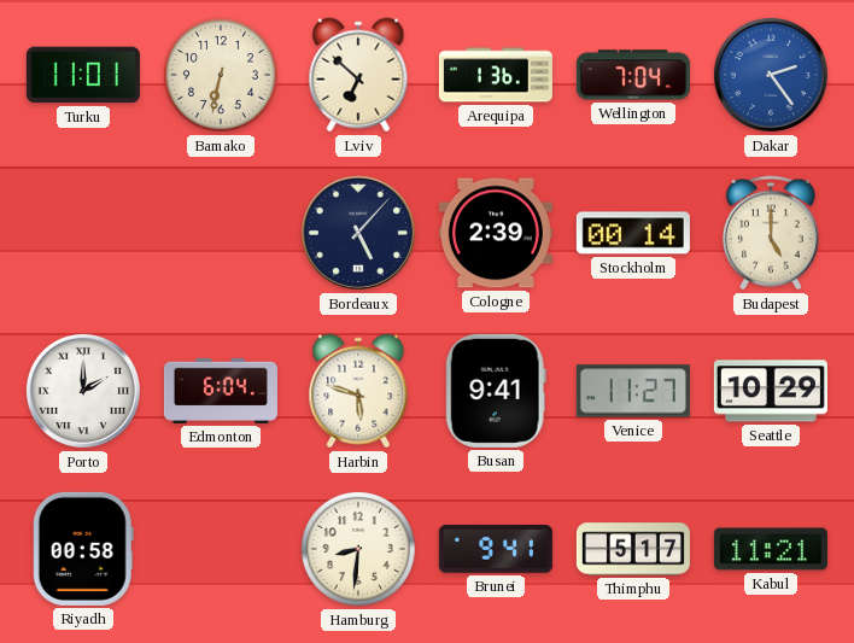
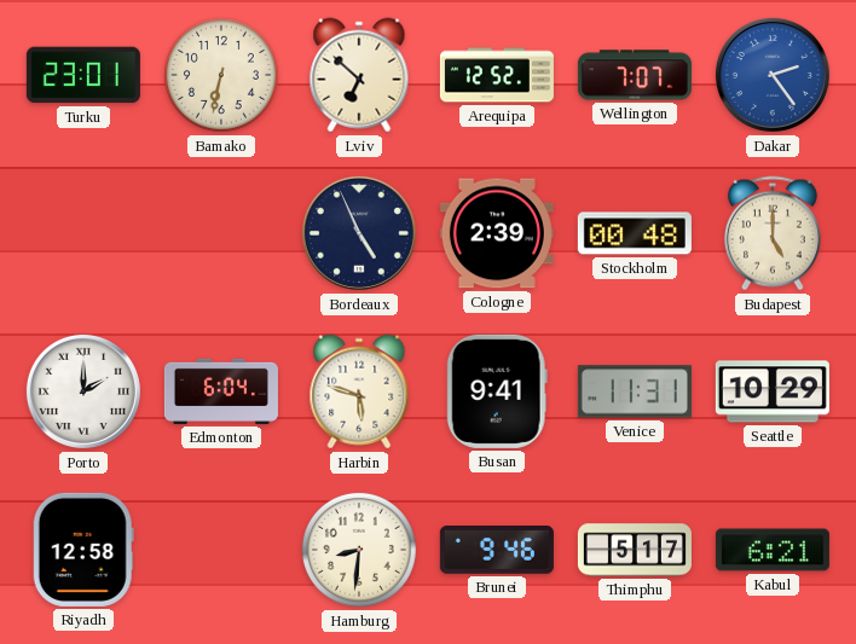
Turku: 11:01 -> 23:01
Arequipa: 1:36 -> 12:52
Wellington: 7:04 -> 7:07
Bordeaux: 5:07 -> 4:56
Stockholm: 00:14 -> 00:48
Venice: 11:27 -> 11:31
Riyadh: 00:58 -> 12:58
Brunei: 9:41 -> 9:46
Kabul: 11:21 -> 6:21
